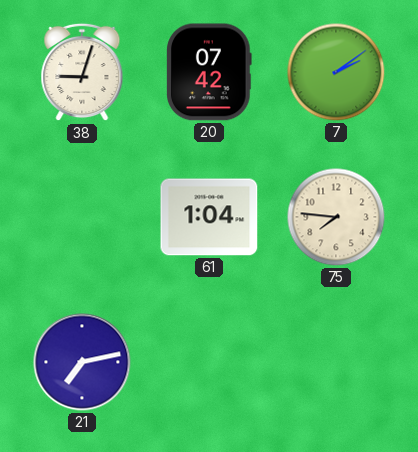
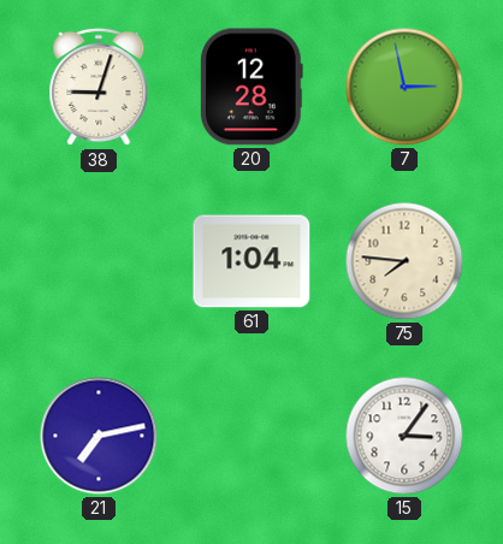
20: 07:42 -> 12:28
7: 2:09 -> 2:58
15: none -> 3:06
